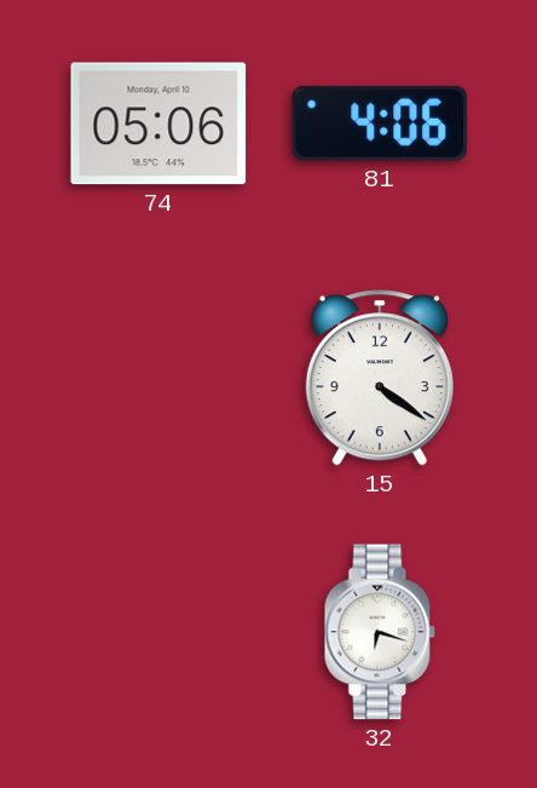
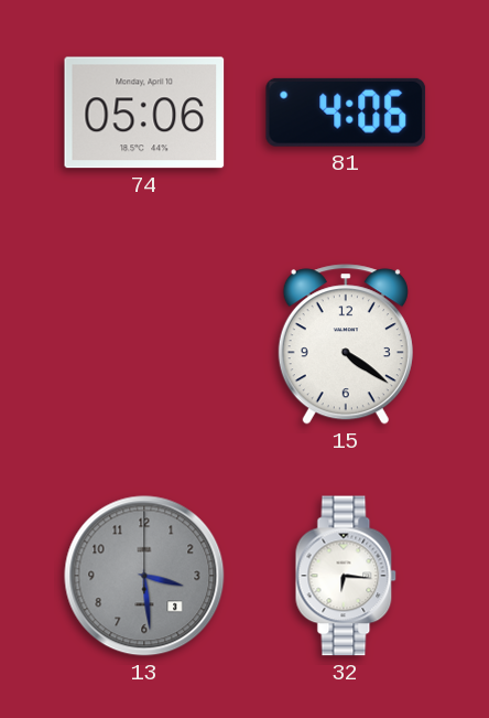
13: none -> 3:29
32: 6:18 -> 6:16
